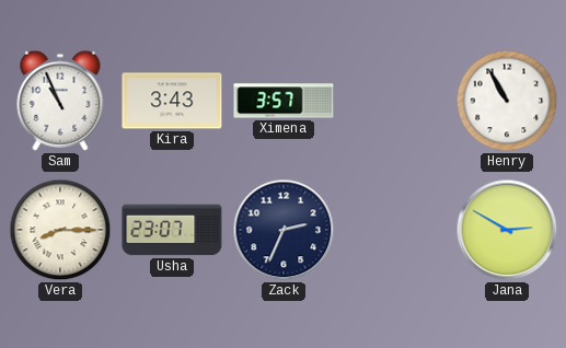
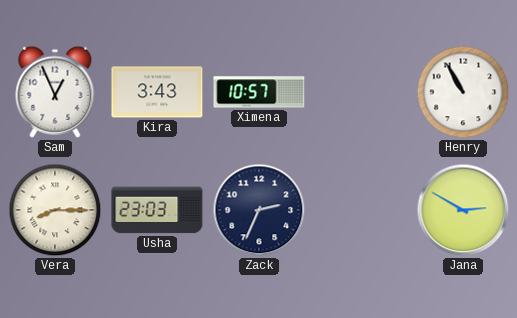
Sam: 10:56 -> 12:56
Ximena: 3:57 -> 10:57
Usha: 23:07 -> 23:03
